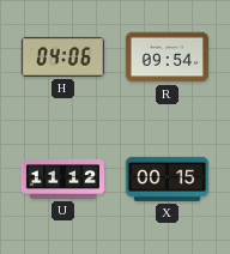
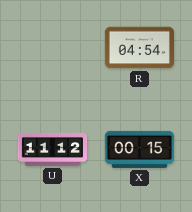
H: 04:06 -> none
R: 09:54 -> 04:54
